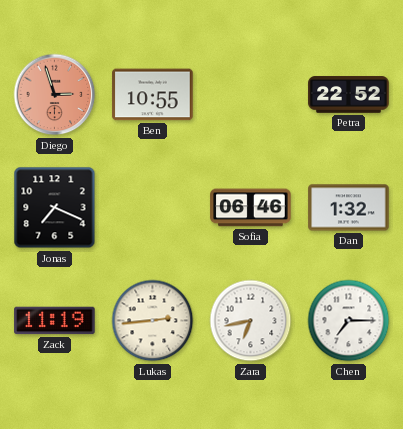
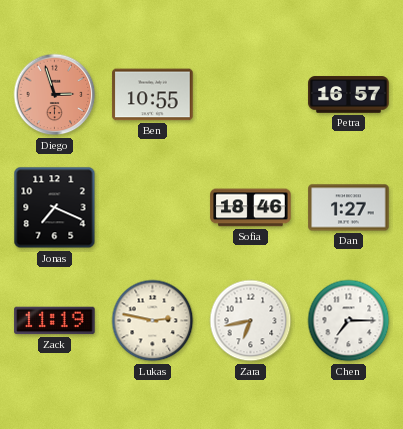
Petra: 22:52 -> 16:57
Sofia: 06:46 -> 18:46
Dan: 1:32 -> 1:27
Lukas: 2:44 -> 2:47
